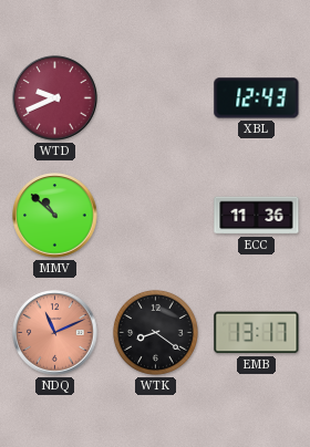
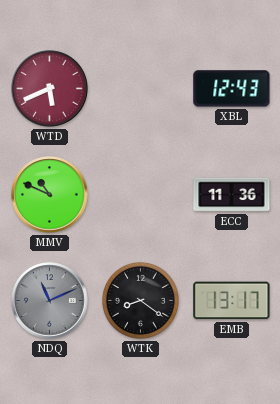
WTD: 9:41 -> 5:41
MMV: 10:52 -> 10:49
NDQ dial: salmon -> grey
